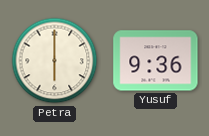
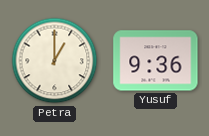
Petra: 6:00 -> 1:00
